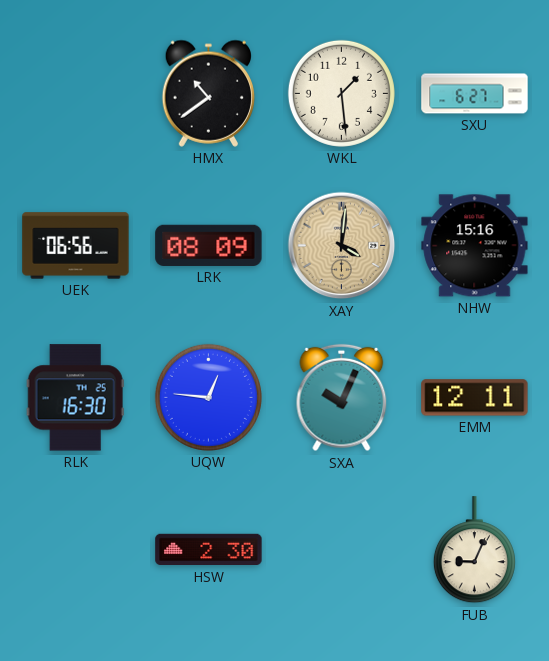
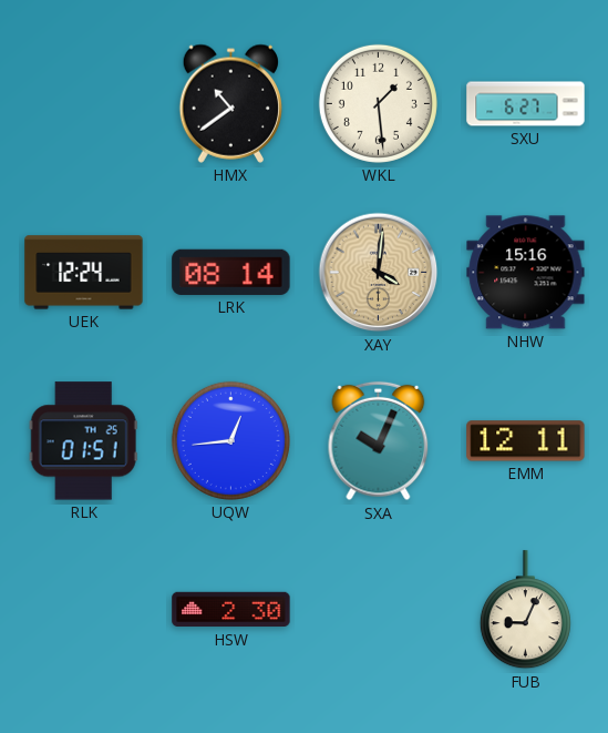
UEK: 06:56 -> 12:24
LRK: 08:09 -> 08:14
RLK: 16:30 -> 01:51
UQW: 12:46 -> 12:44
